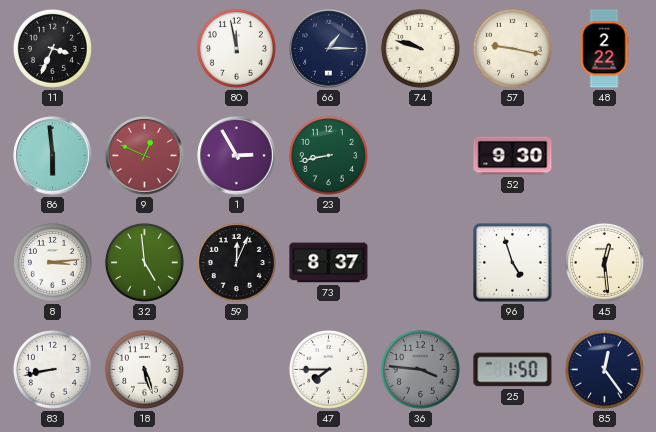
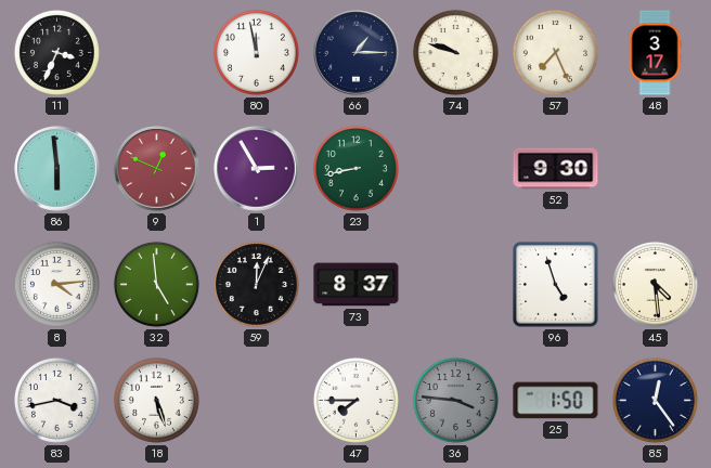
57: 9:17 -> 7:26
48: 2:22 -> 3:17
8: 3:14 -> 4:14
45: 12:29 -> 4:29
83: 8:43 -> 3:43
